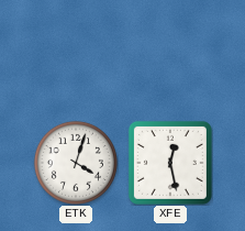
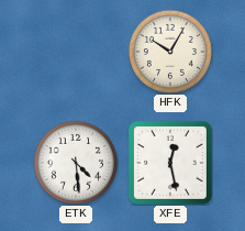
HFK: none -> 10:05
ETK: 4:03 -> 4:29
